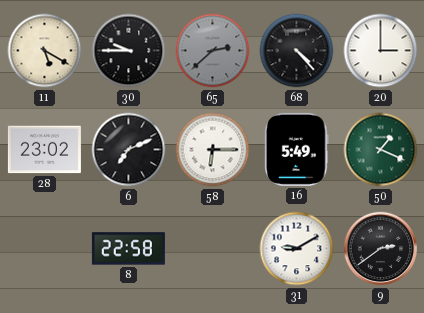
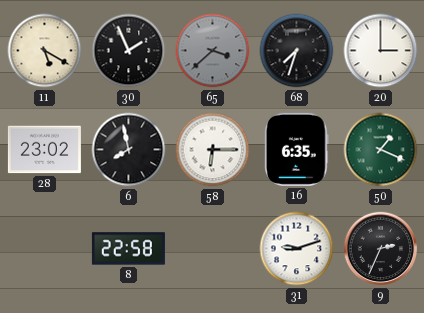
30: 9:45 -> 1:56
65: 2:38 -> 3:38
68: 4:23 -> 7:33
6: 7:11 -> 7:58
16: 5:49 -> 6:35
31: 9:10 -> 9:12
9: 2:39 -> 2:34
